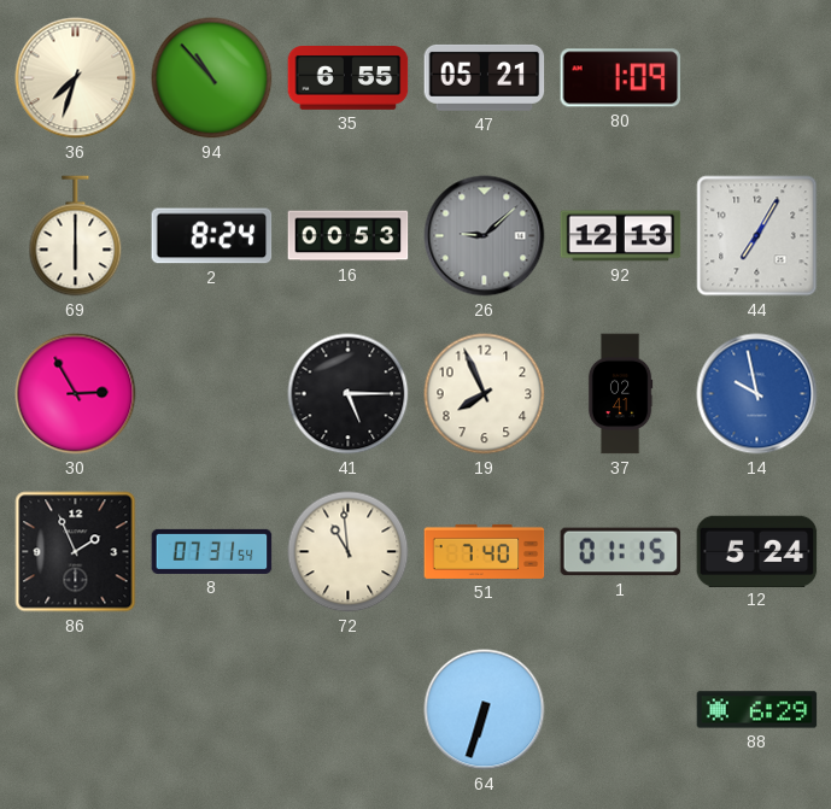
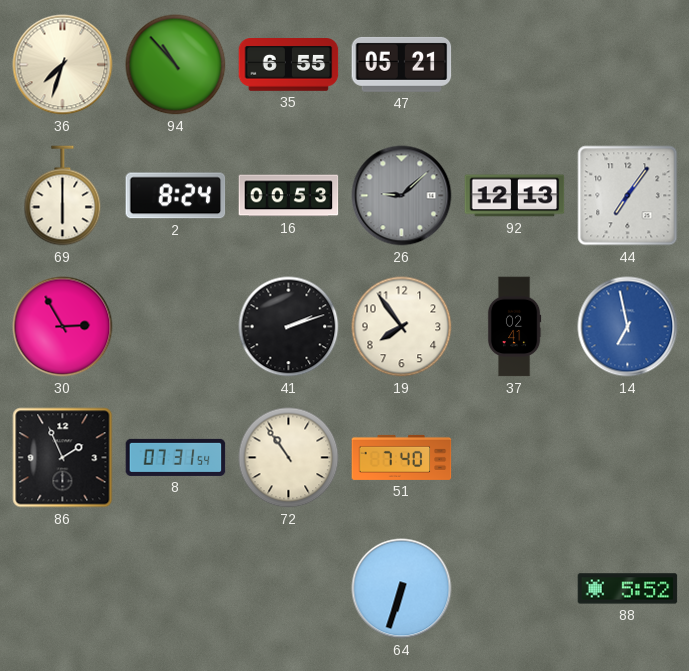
80: 1:09 -> none
44: 7:05 -> 7:06
41: 5:15 -> 2:12
19: 7:56 -> 7:54
14: 9:58 -> 6:58
72: 10:59 -> 10:54
1: 01:15 -> none
12: 5:24 -> none
88: 6:29 -> 5:52
